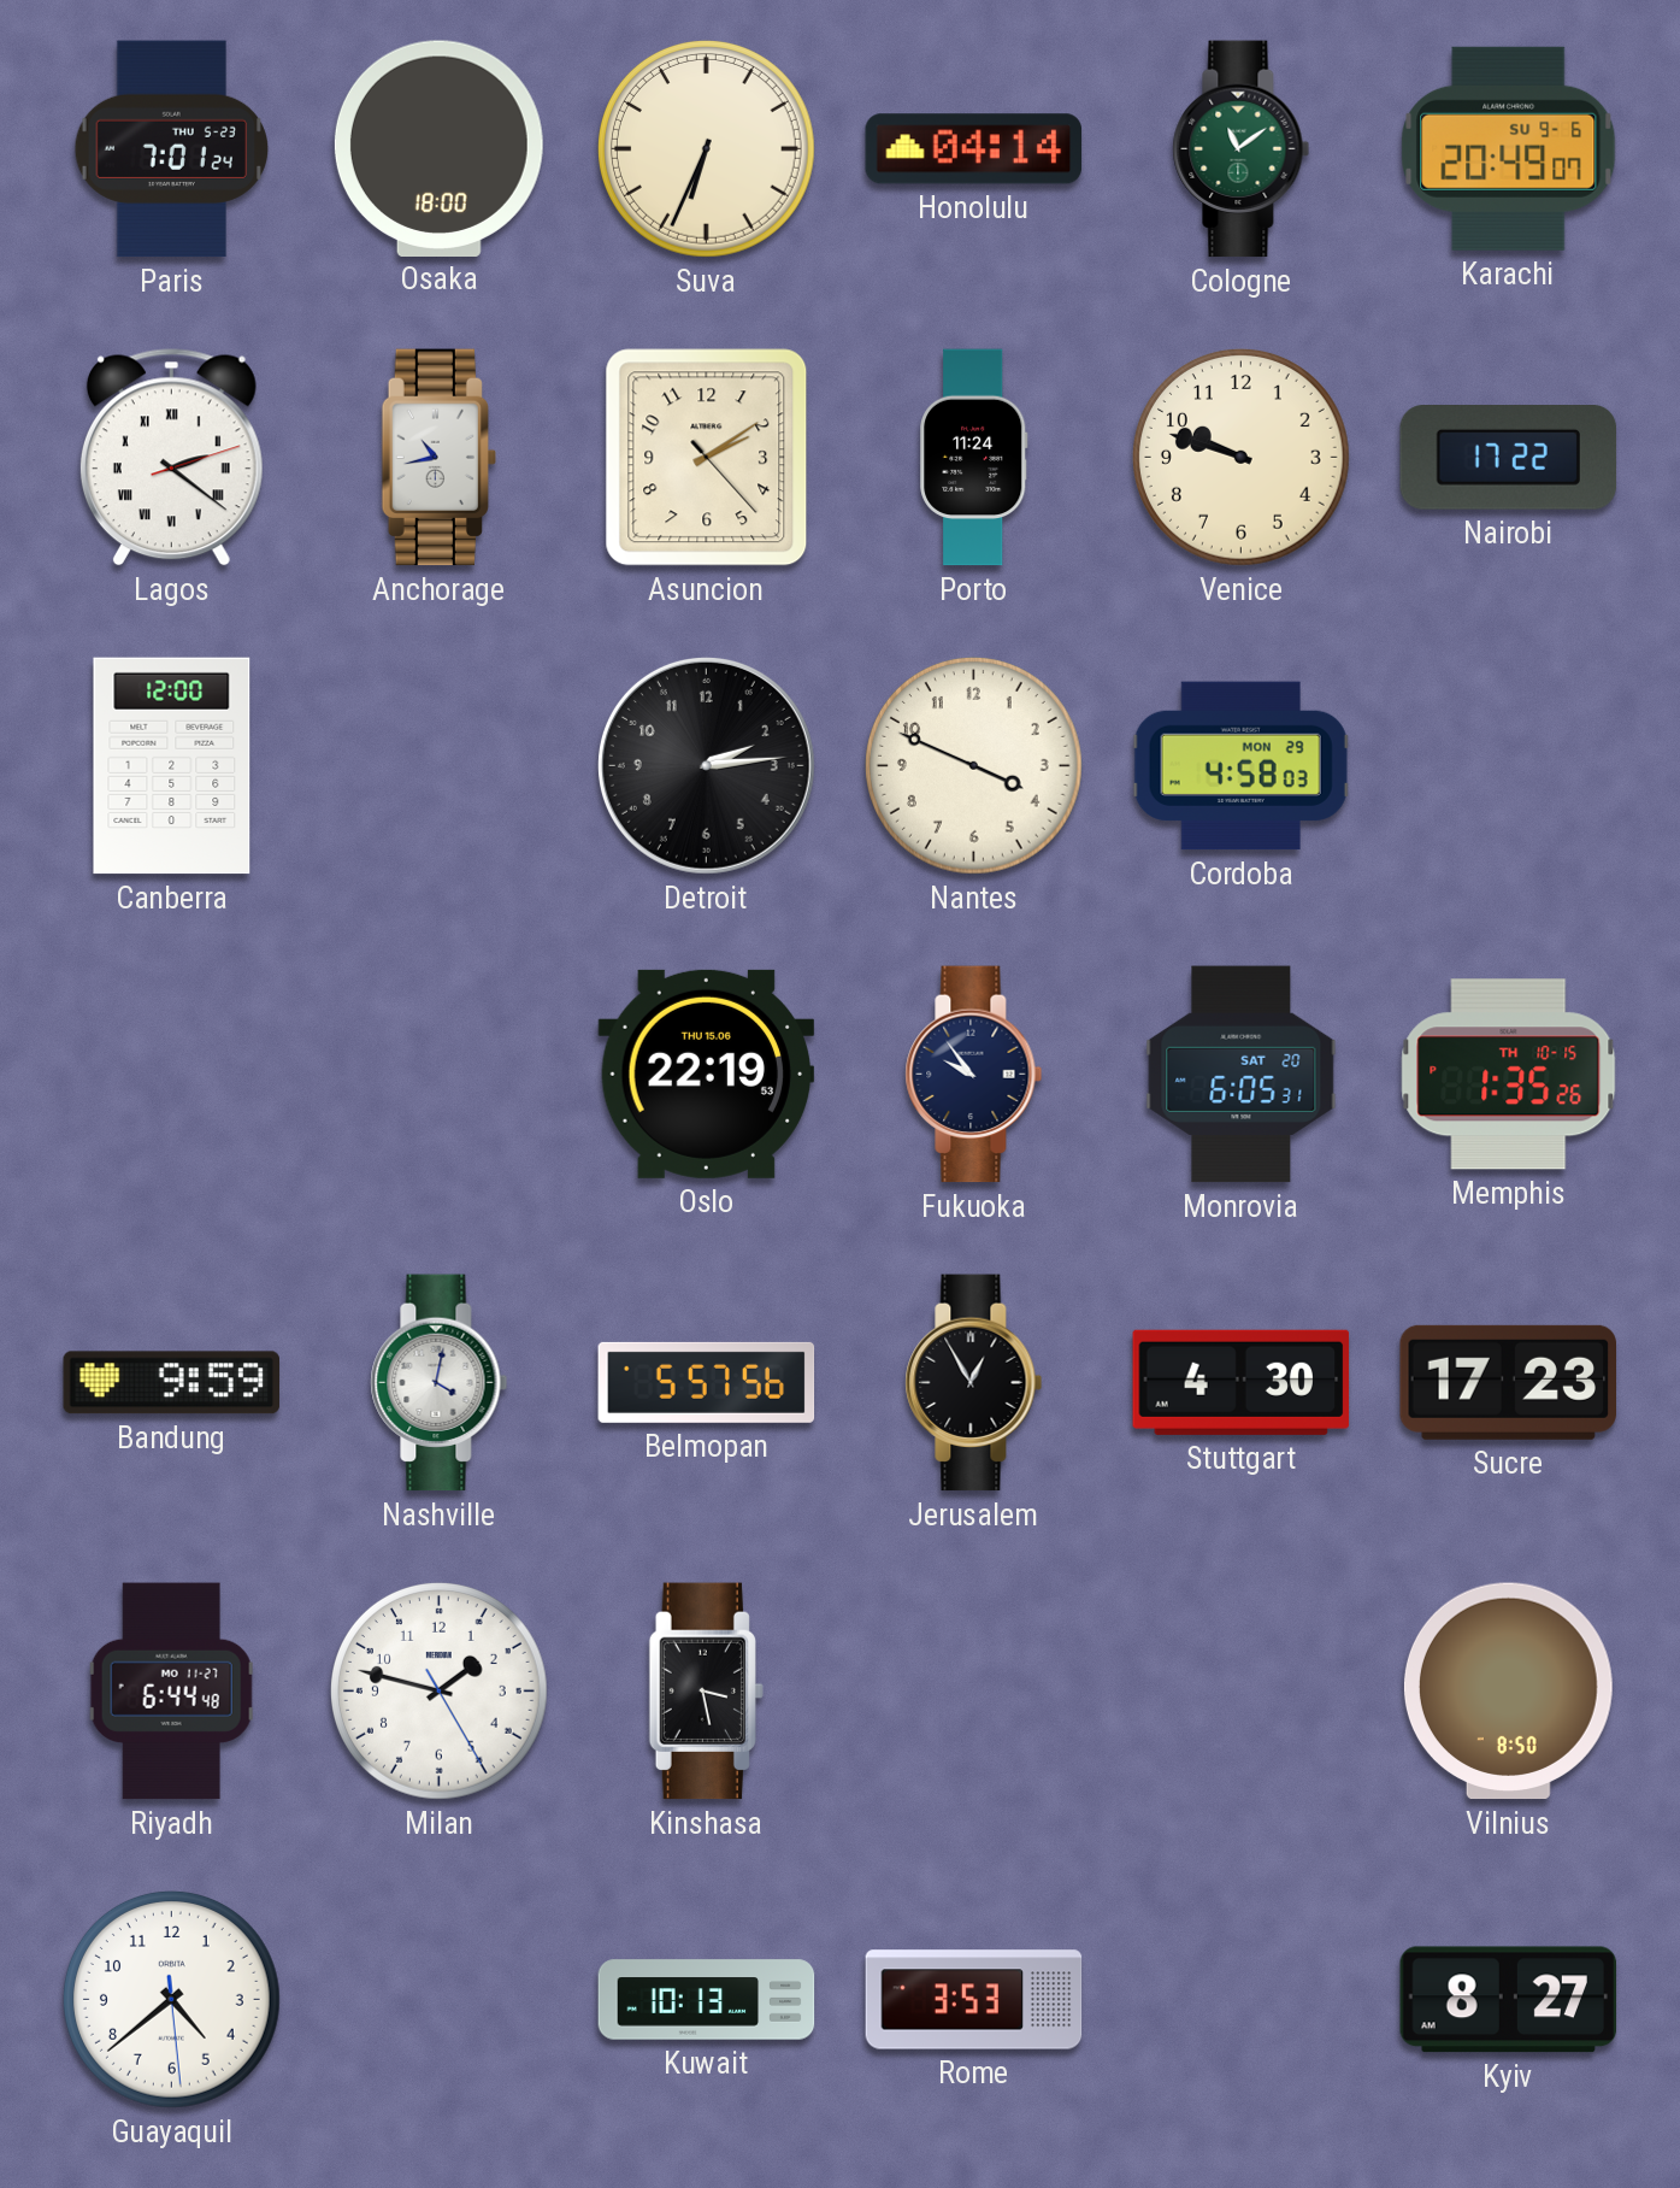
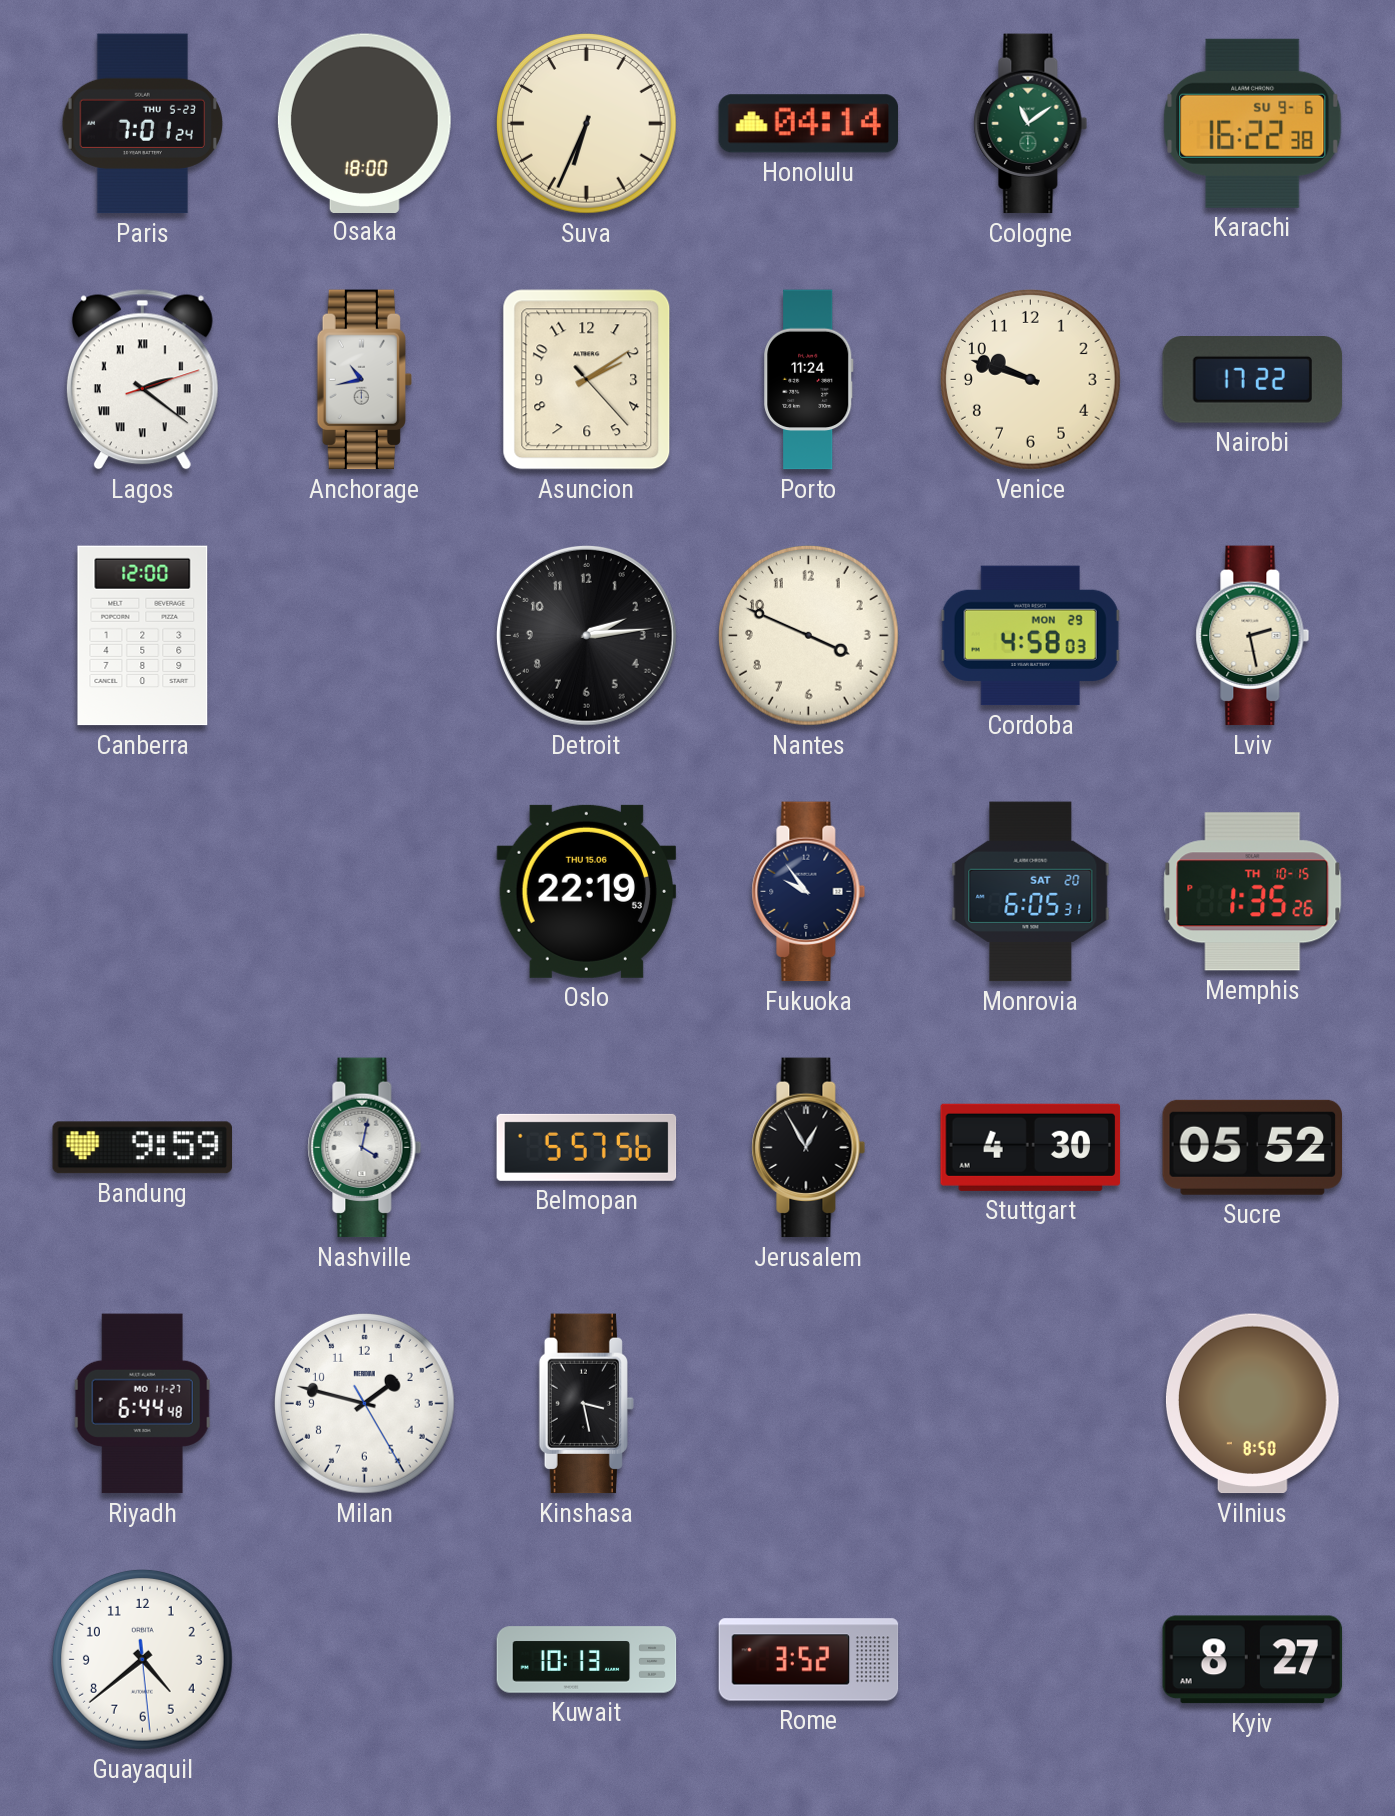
Karachi: 20:49 -> 16:22
Lviv: none -> 2:28
Sucre: 17:23 -> 05:52
Rome: 3:53 -> 3:52
